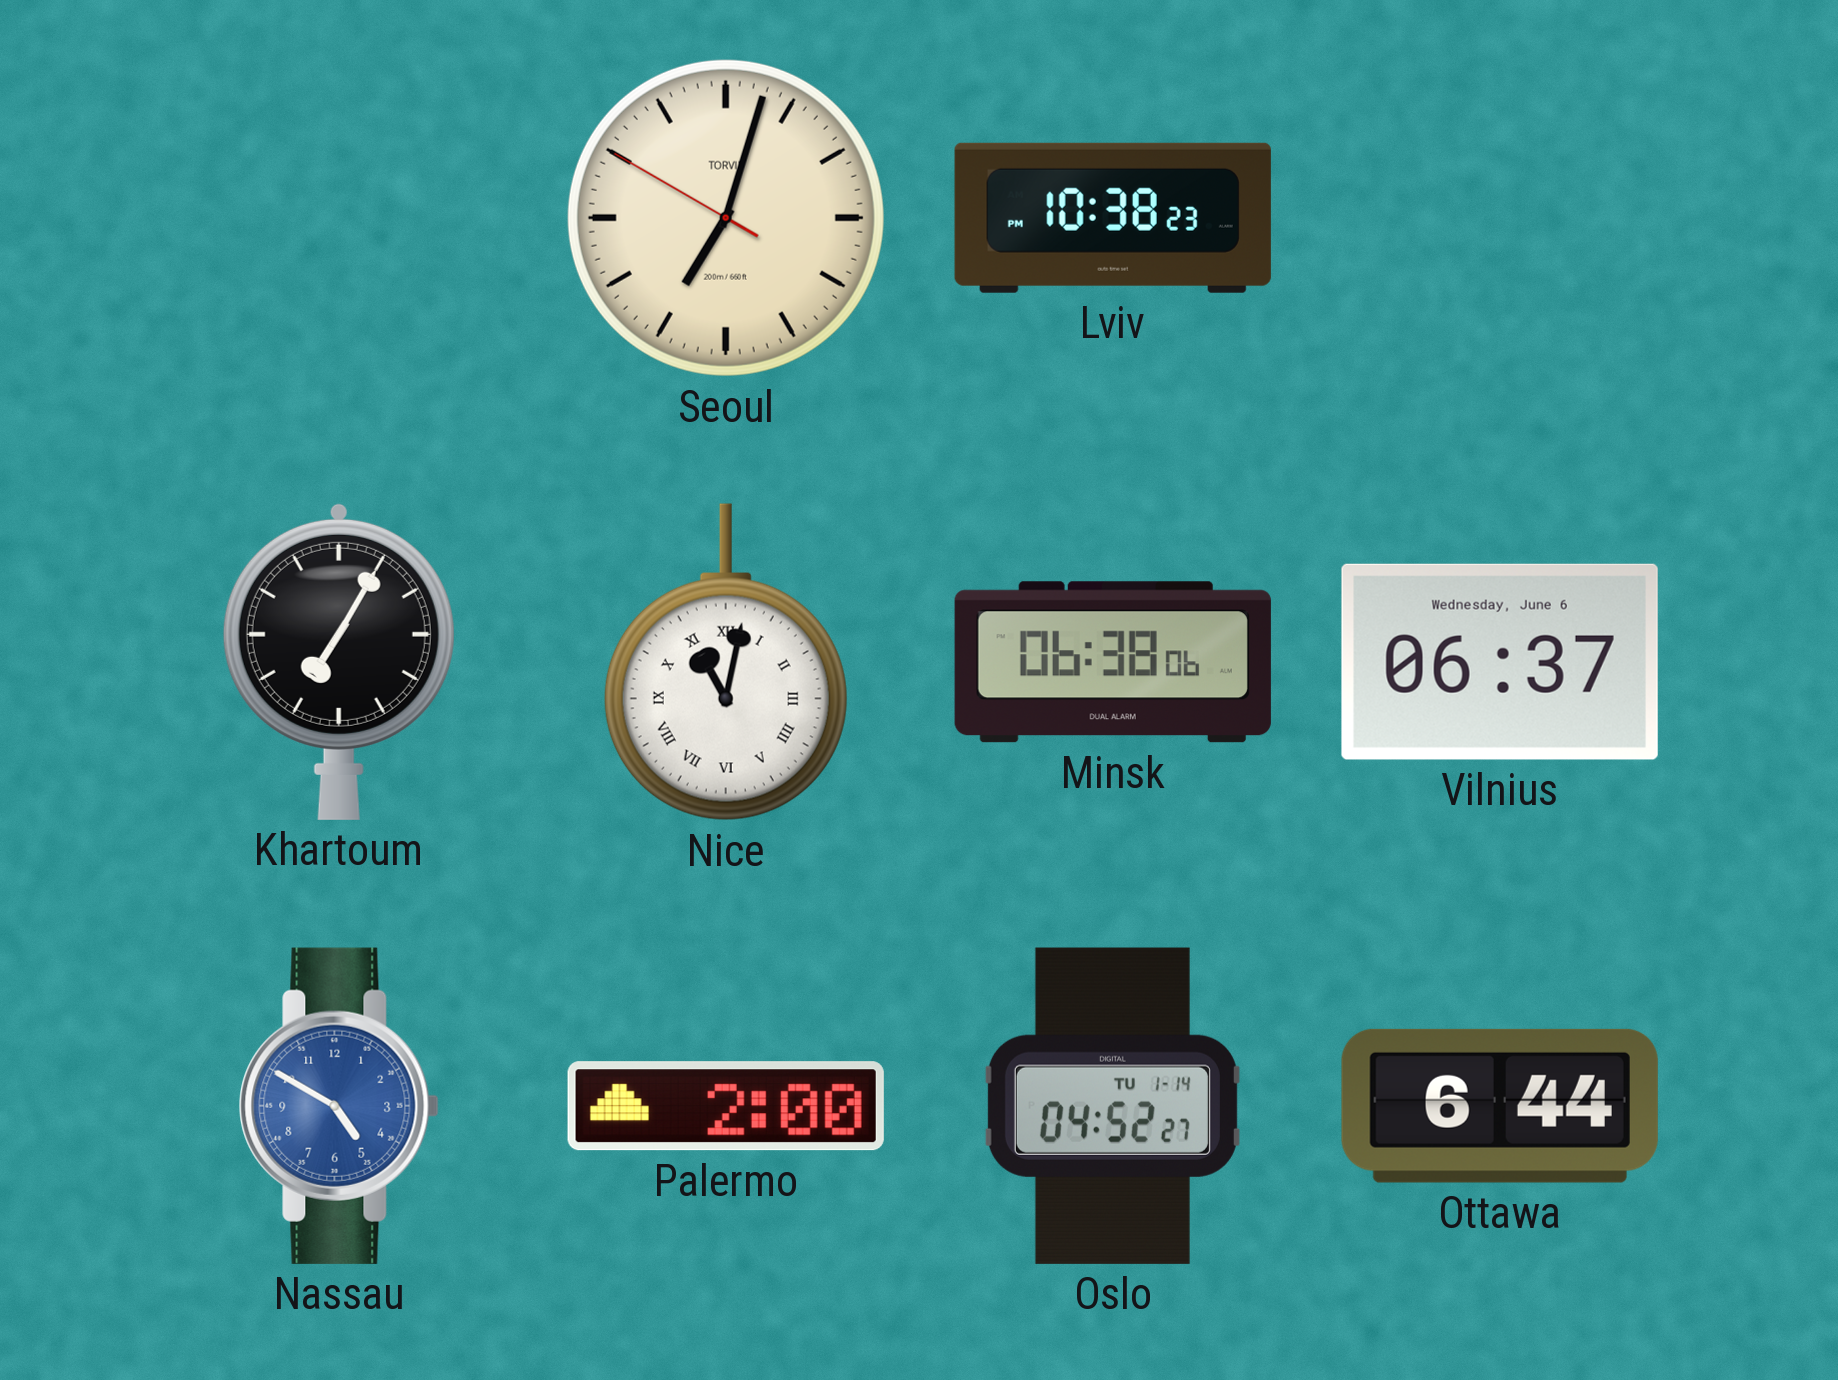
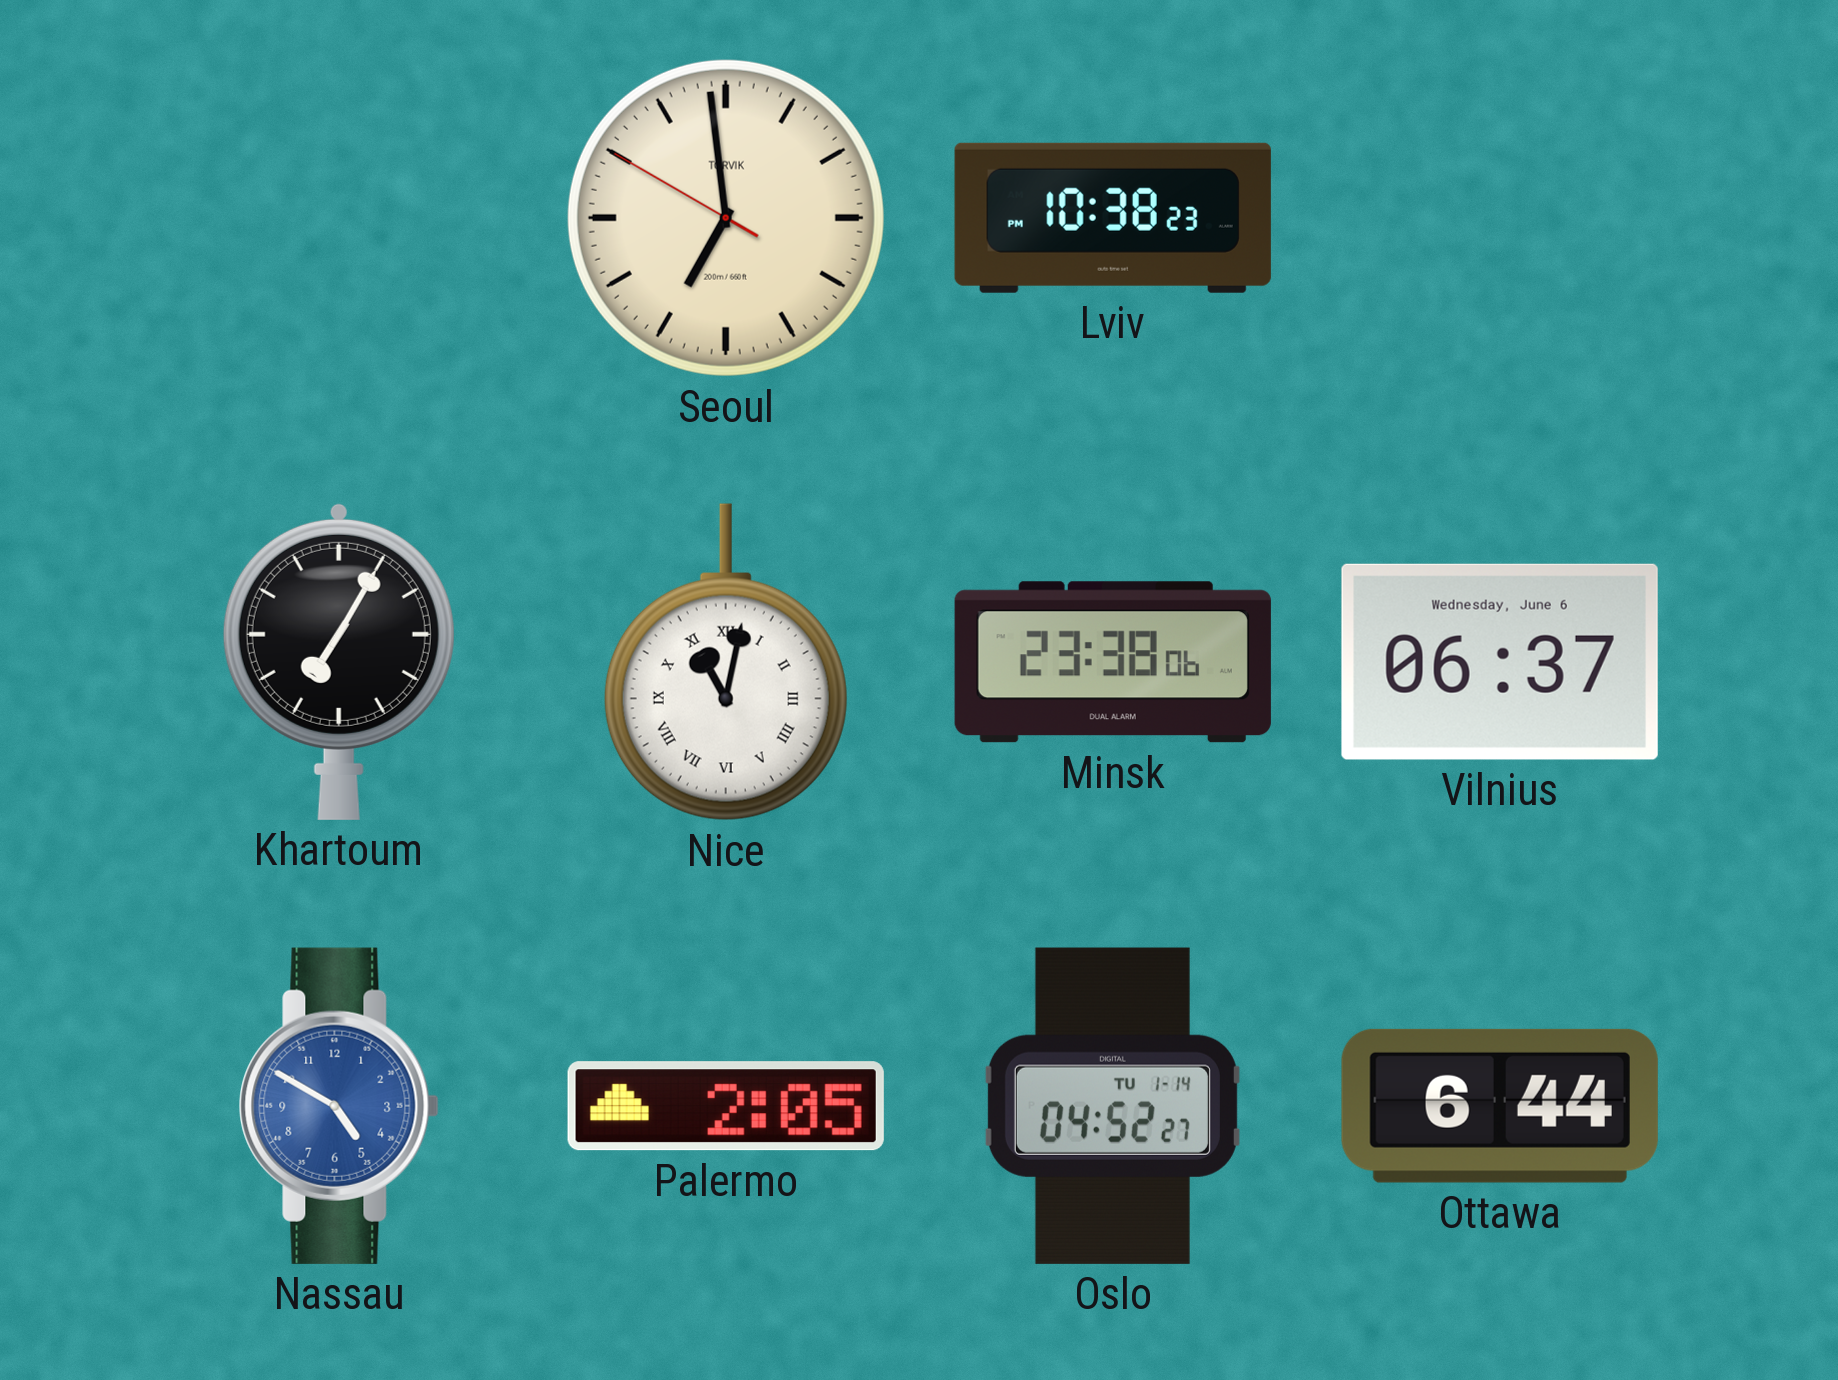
Seoul: 7:02 -> 6:58
Minsk: 06:38 -> 23:38
Palermo: 2:00 -> 2:05
